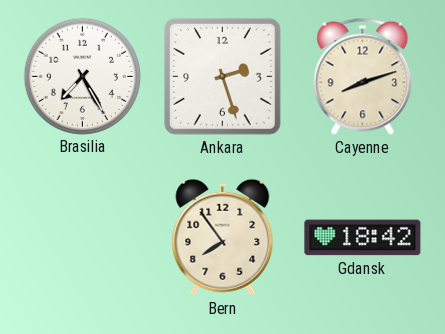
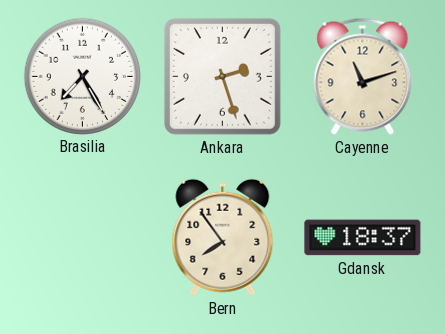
Cayenne: 8:12 -> 11:12
Gdansk: 18:42 -> 18:37
